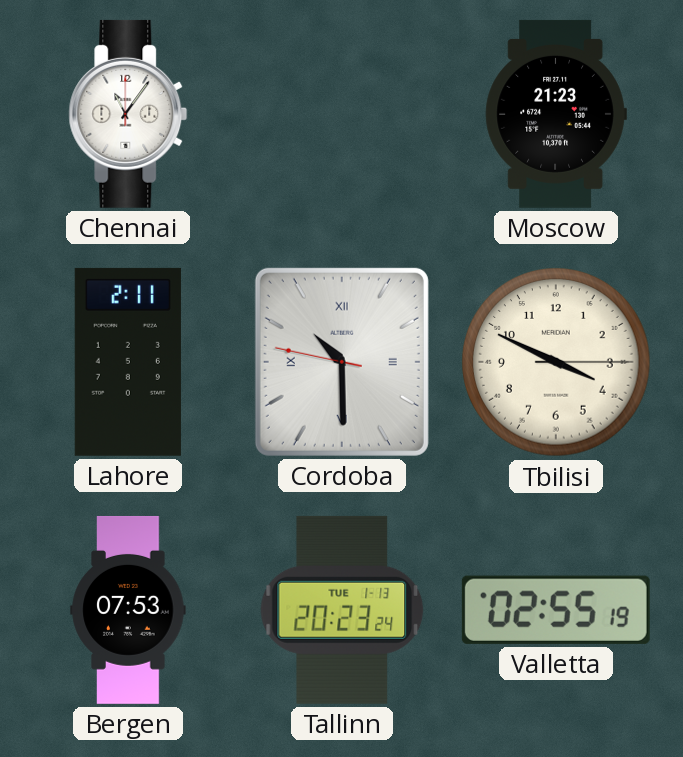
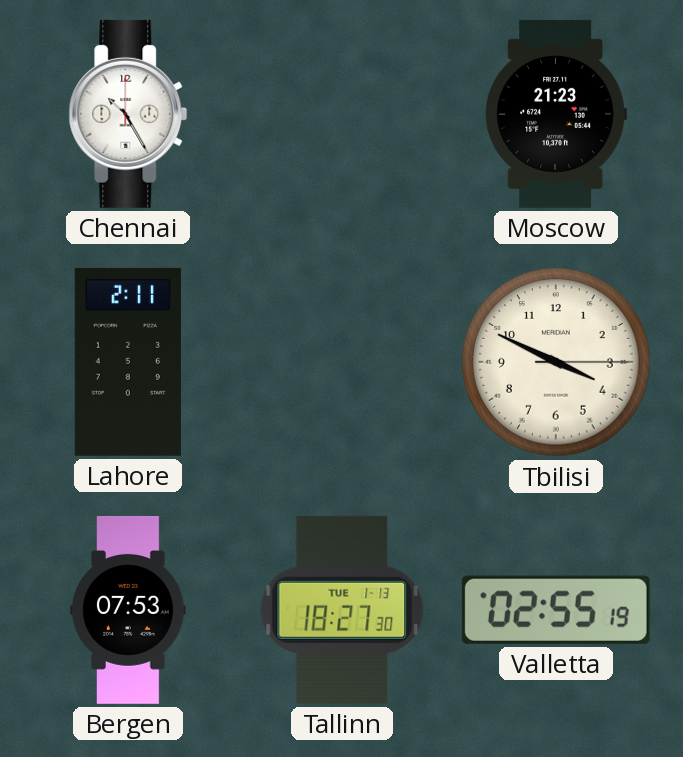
Chennai: 11:06 -> 10:25
Cordoba: 10:29 -> none
Tallinn: 20:23 -> 18:27
